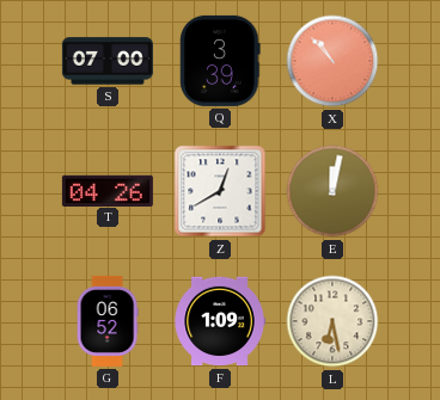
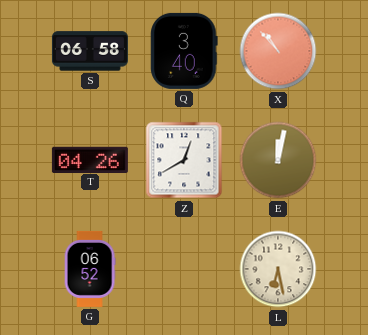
S: 07:00 -> 06:58
Q: 3:39 -> 3:40
F: 1:09 -> none
